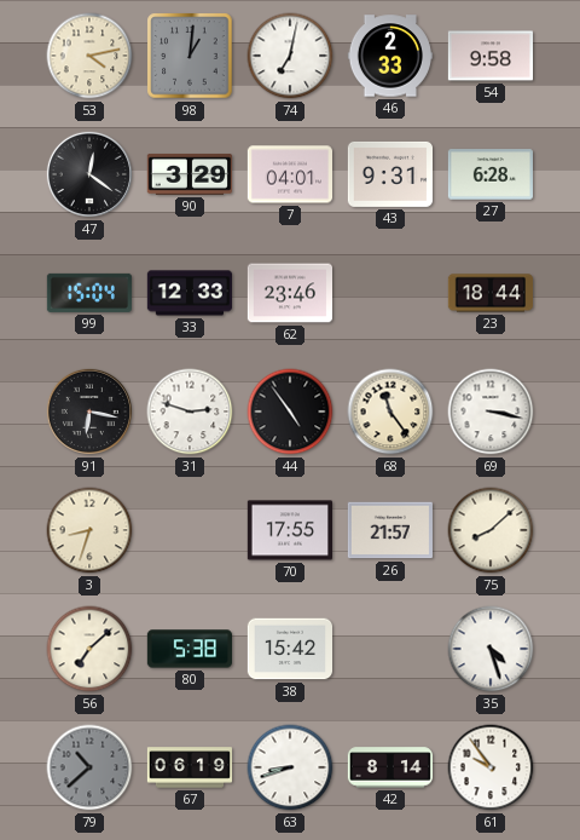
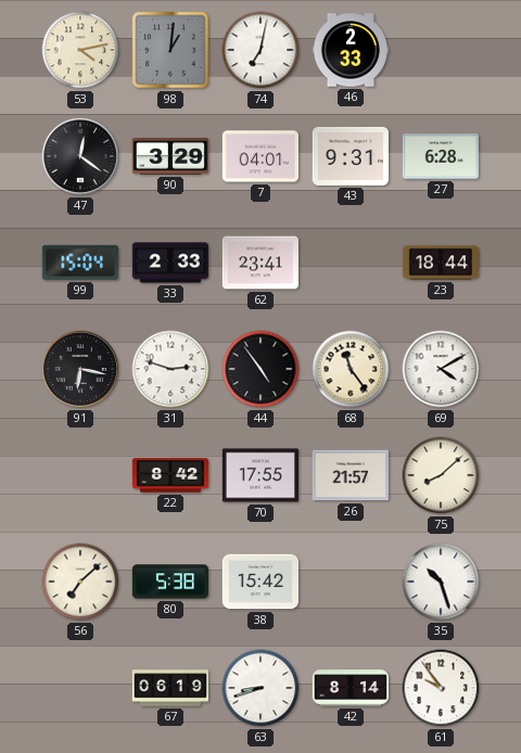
54: 9:58 -> none
33: 12:33 -> 2:33
62: 23:46 -> 23:41
69: 3:17 -> 4:10
3: 8:33 -> none
22: none -> 8:42
35: 4:27 -> 10:27
79: 10:38 -> none
